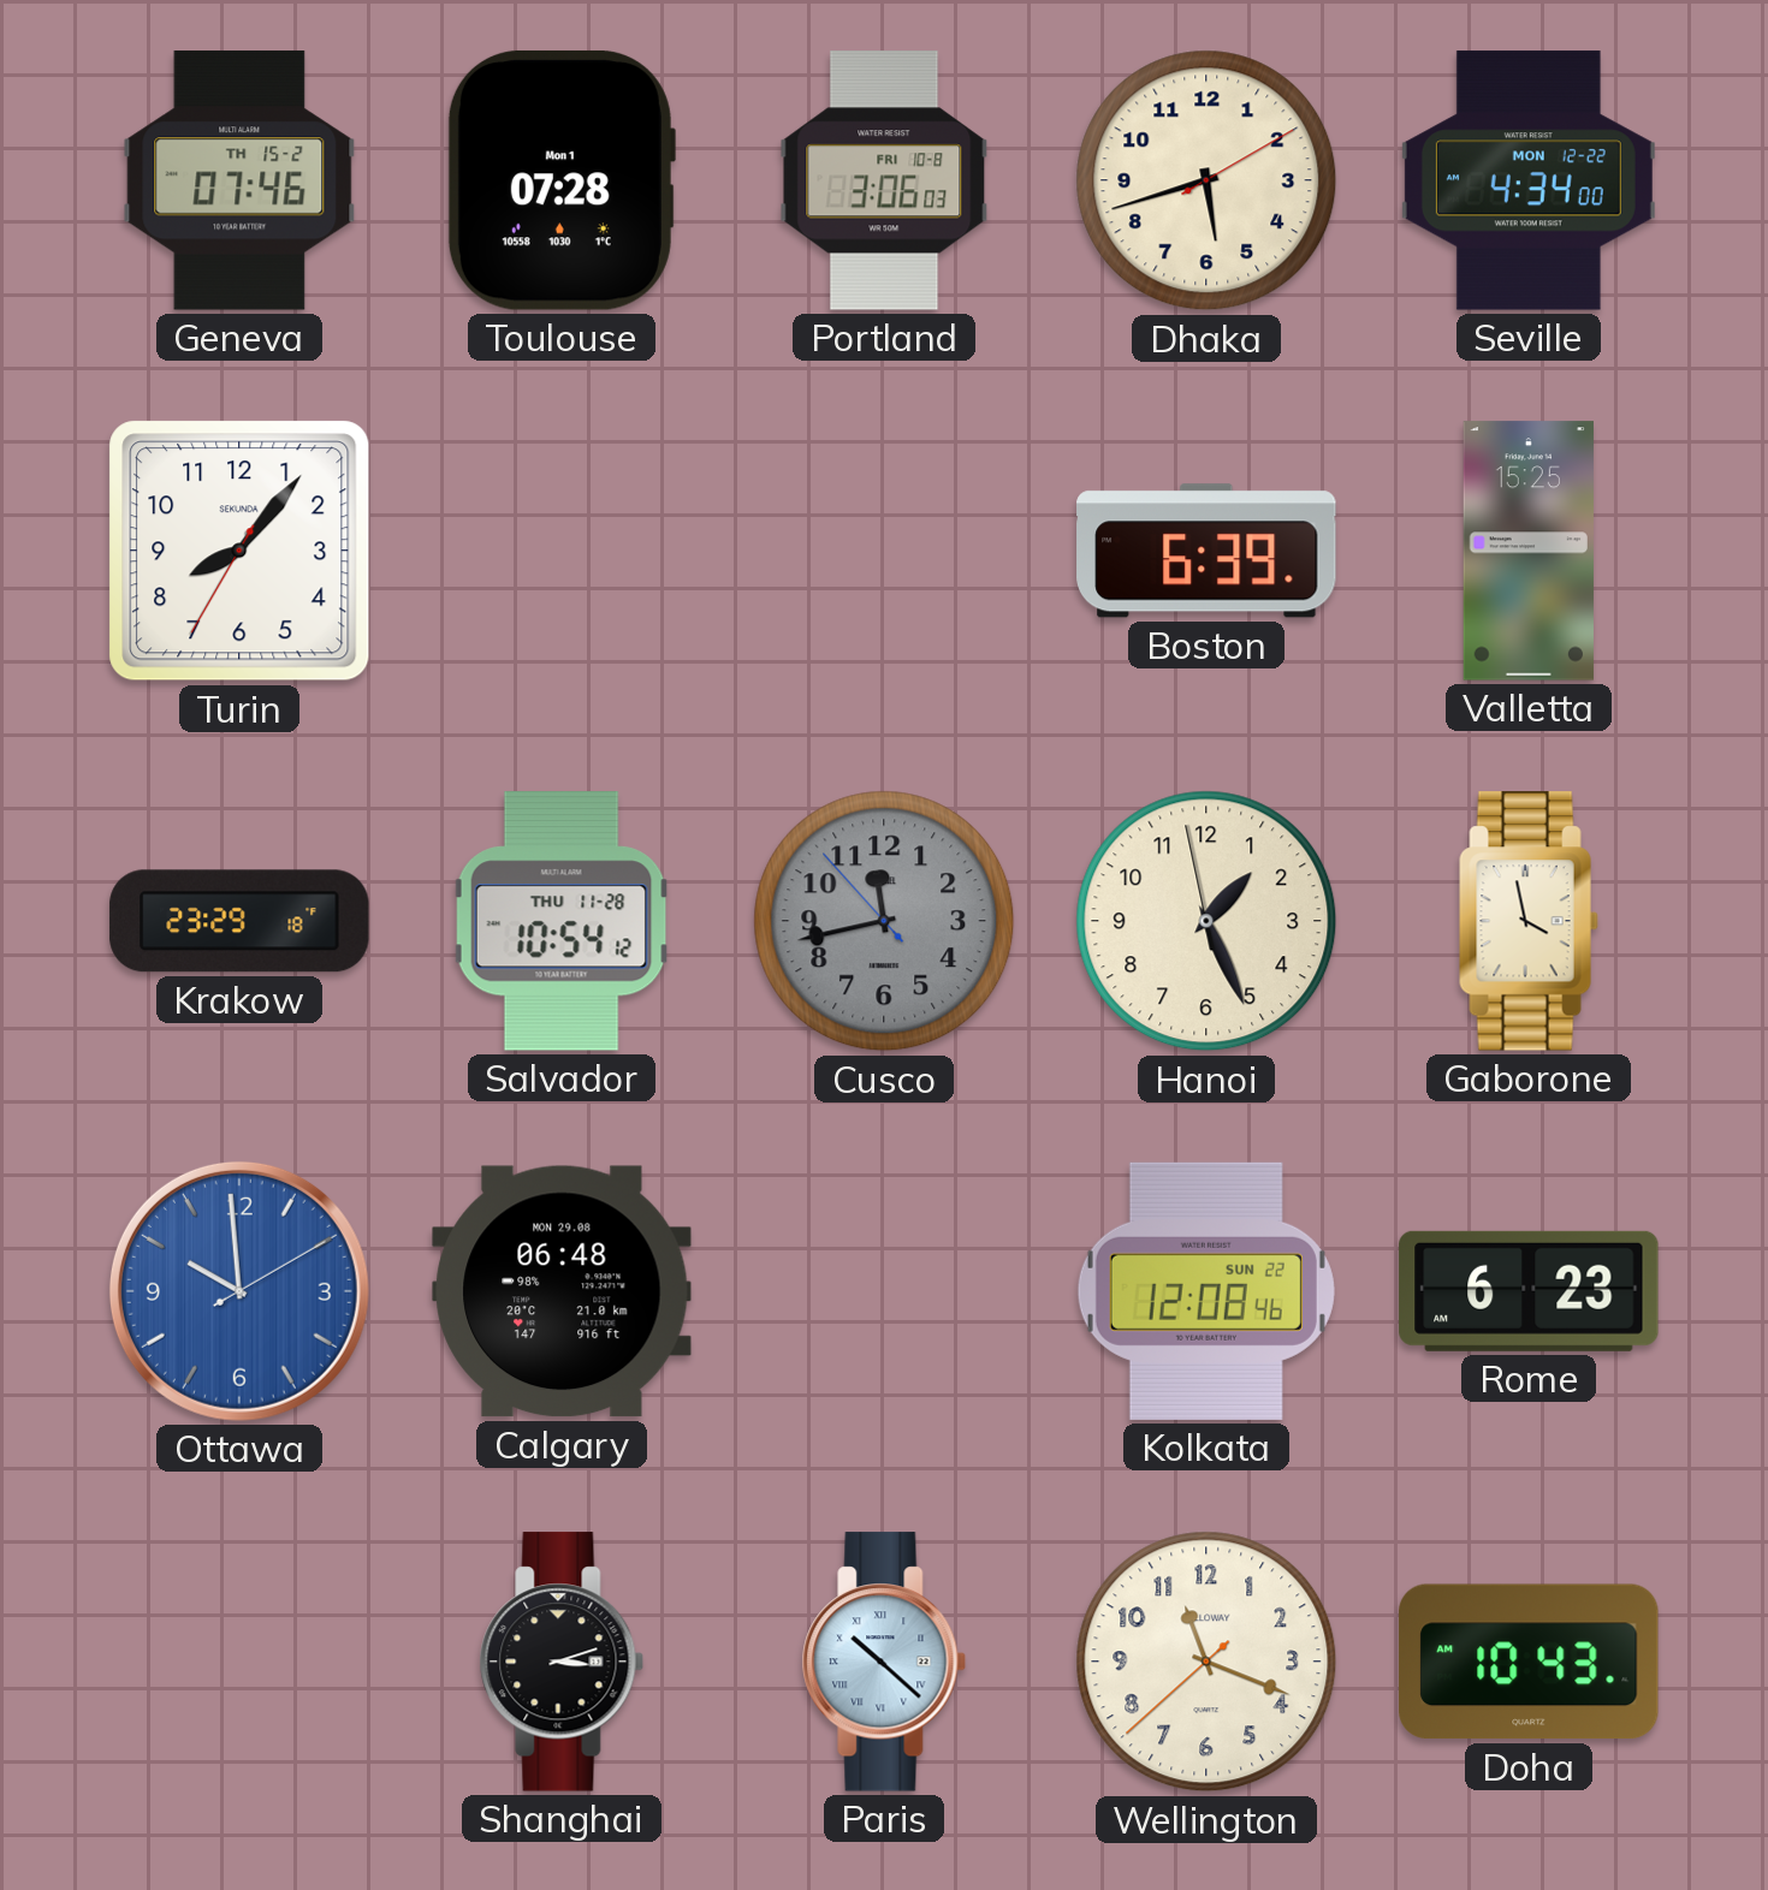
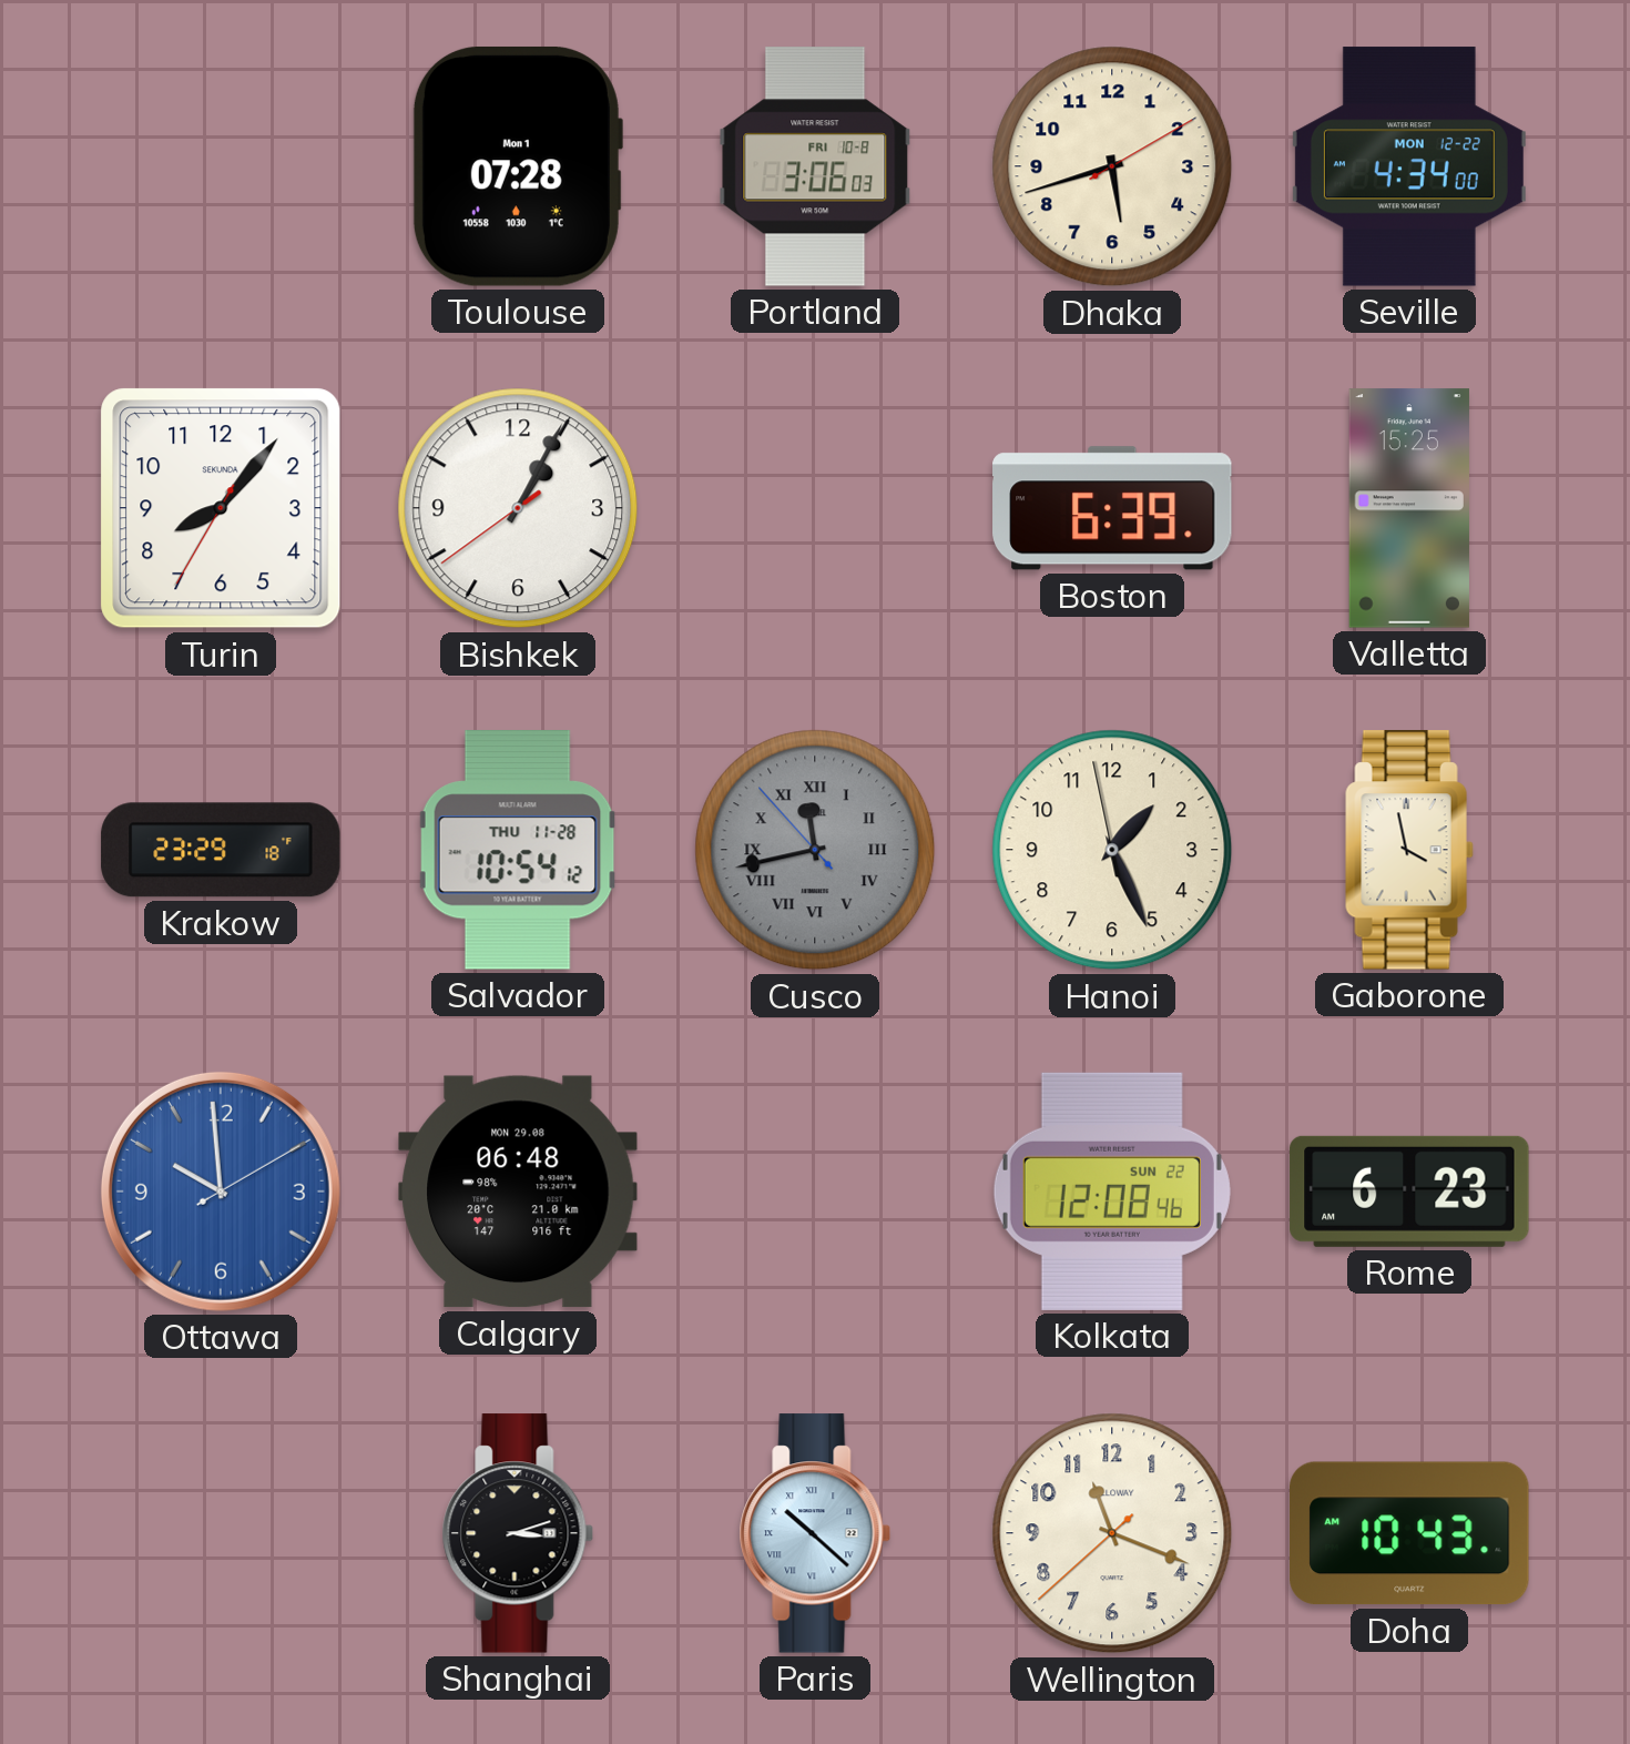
Geneva: 07:46 -> none
Bishkek: none -> 1:04
Cusco numerals: Arabic -> Roman
